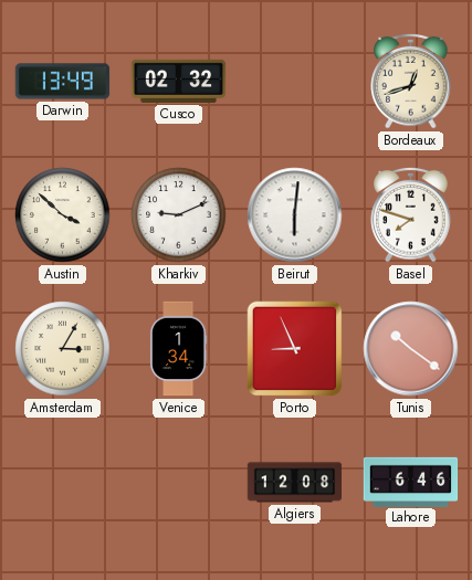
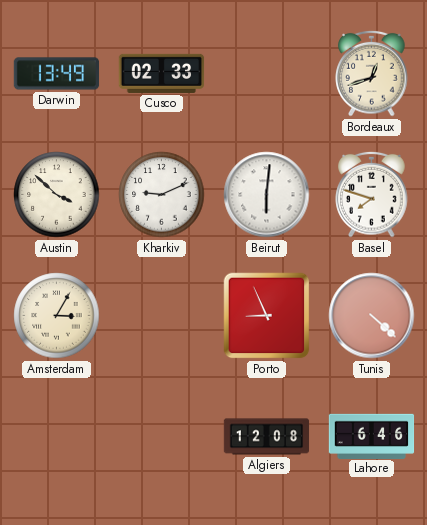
Cusco: 02:32 -> 02:33
Venice: 1:34 -> none
Tunis: 10:21 -> 4:22
